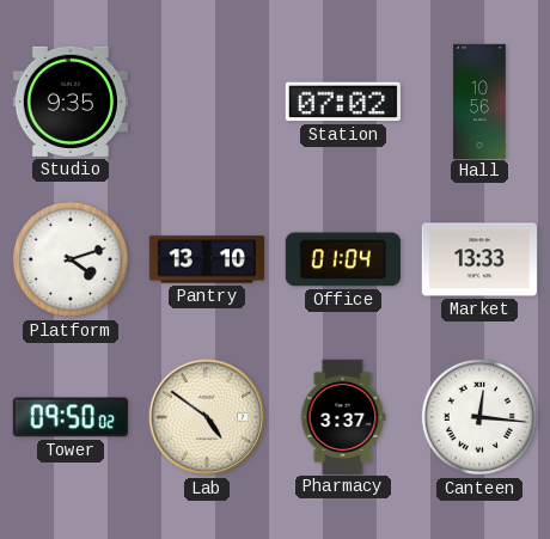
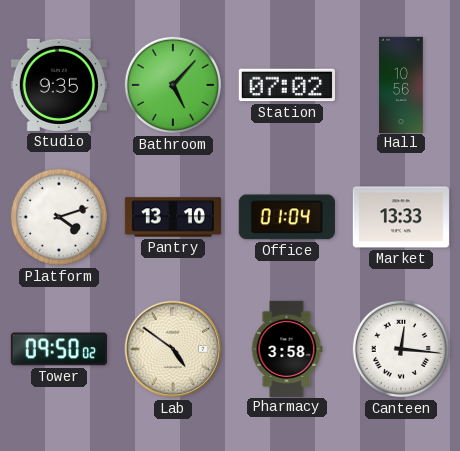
Bathroom: none -> 5:07
Pharmacy: 3:37 -> 3:58
